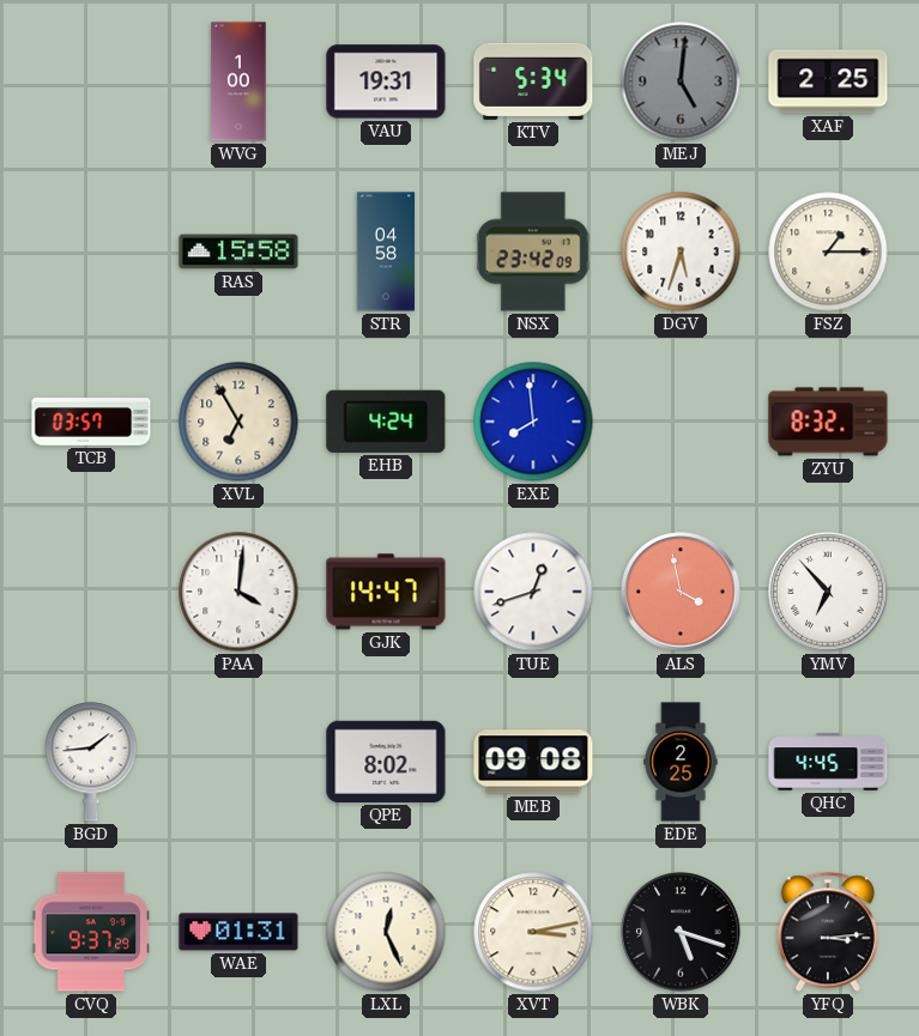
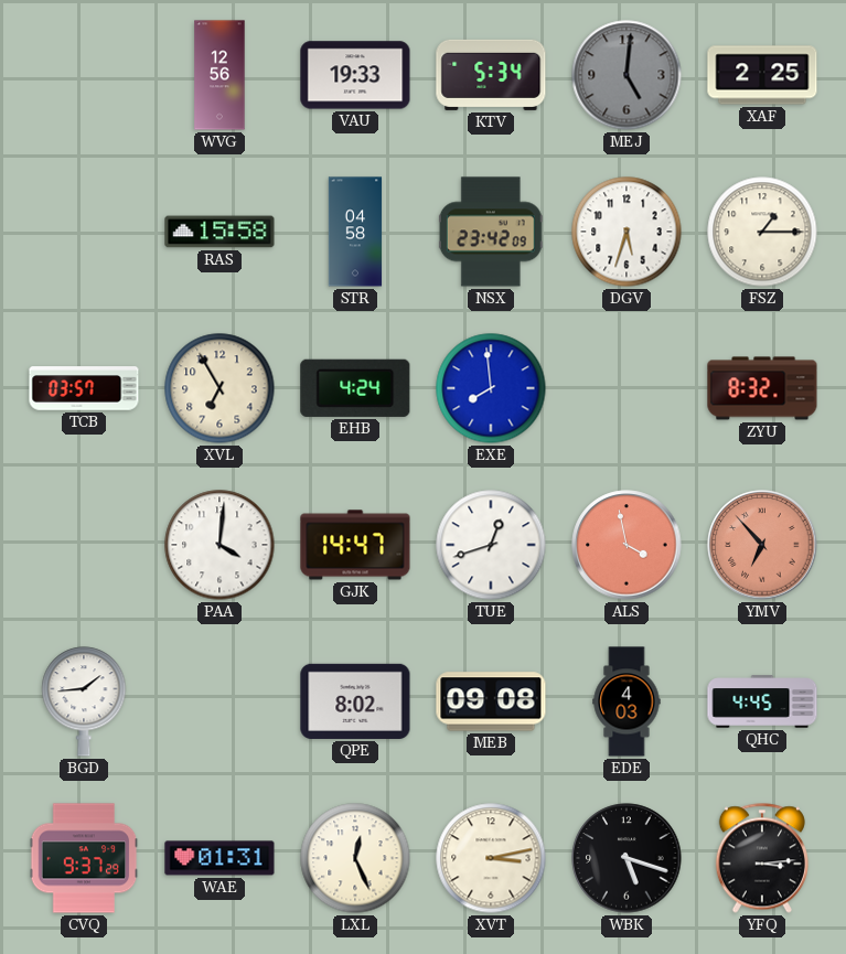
WVG: 1:00 -> 12:56
VAU: 19:31 -> 19:33
YMV dial: white -> salmon
EDE: 2:25 -> 4:03
